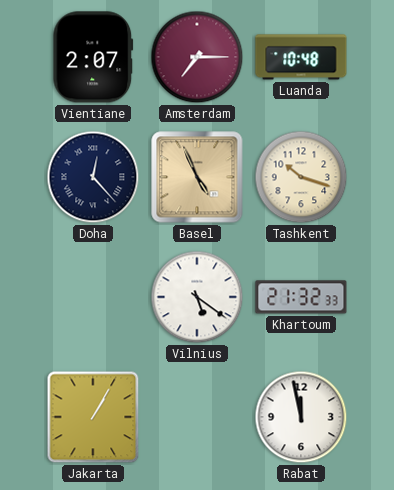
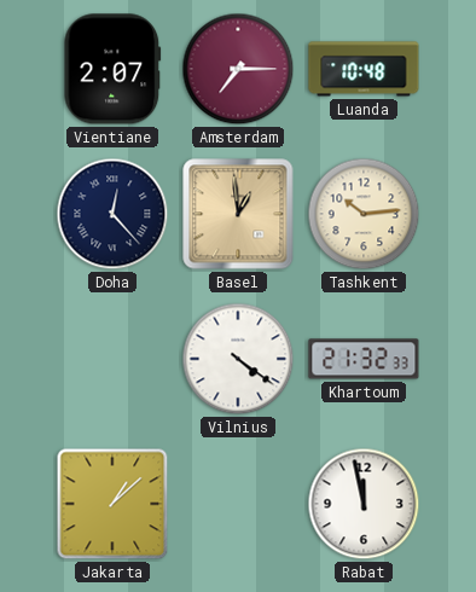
Basel: 4:56 -> 12:59
Tashkent: 10:18 -> 10:14
Vilnius: 5:21 -> 4:21
Jakarta: 1:05 -> 1:08
